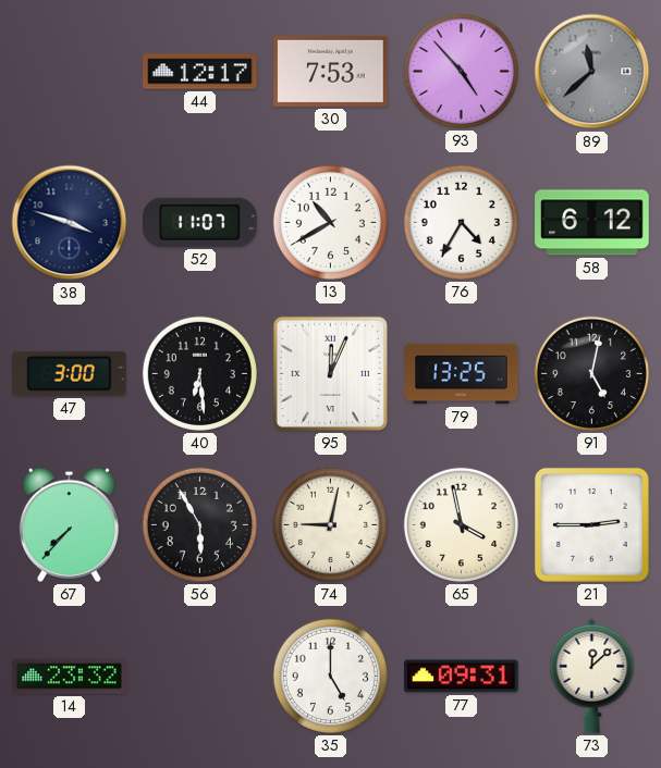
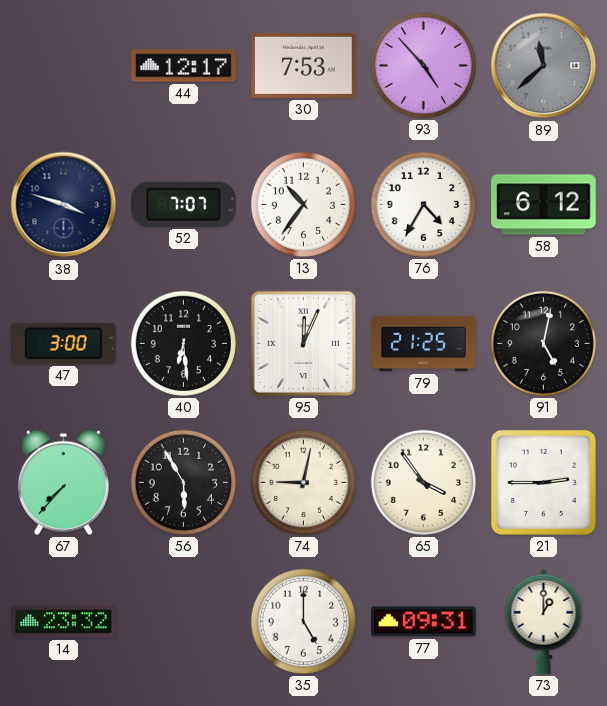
52: 11:07 -> 7:07
13: 10:40 -> 10:36
79: 13:25 -> 21:25
65: 3:58 -> 3:54
73: 12:08 -> 1:00
